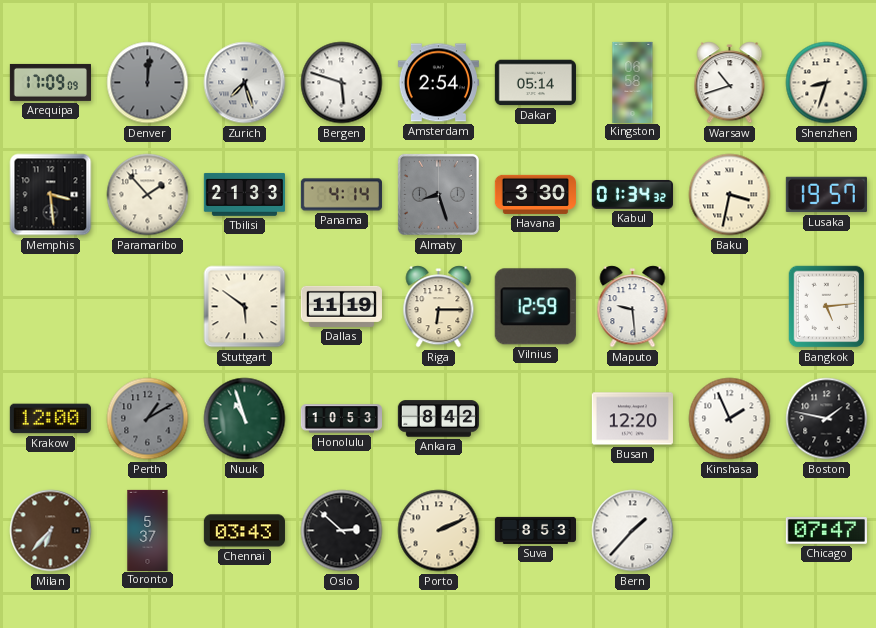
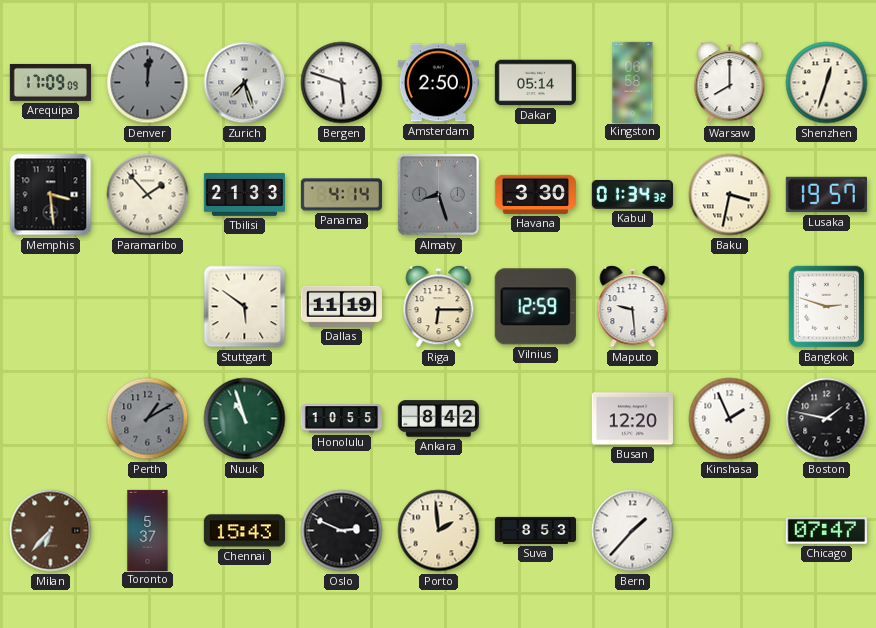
Amsterdam: 2:54 -> 2:50
Warsaw: 10:42 -> 8:00
Shenzhen: 8:33 -> 12:33
Bangkok: 5:14 -> 2:48
Krakow: 12:00 -> none
Honolulu: 10:53 -> 10:55
Chennai: 03:43 -> 15:43
Oslo: 2:52 -> 2:49
Porto: 2:11 -> 1:59
